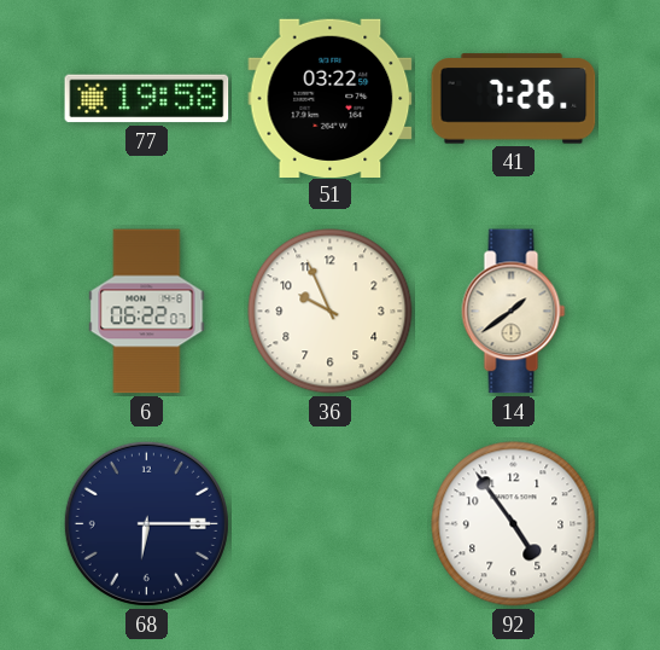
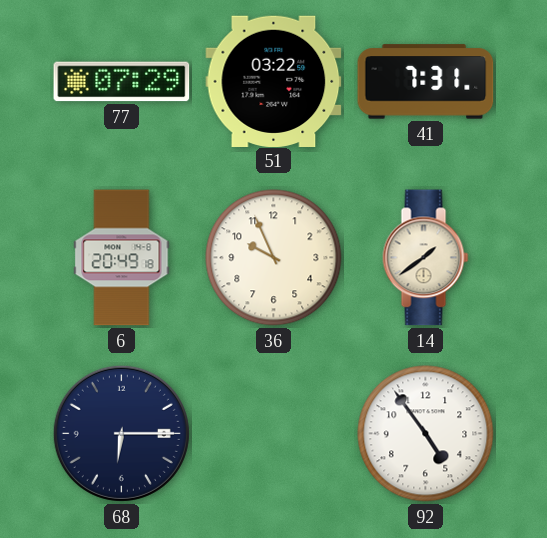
77: 19:58 -> 07:29
41: 7:26 -> 7:31
6: 06:22 -> 20:49
